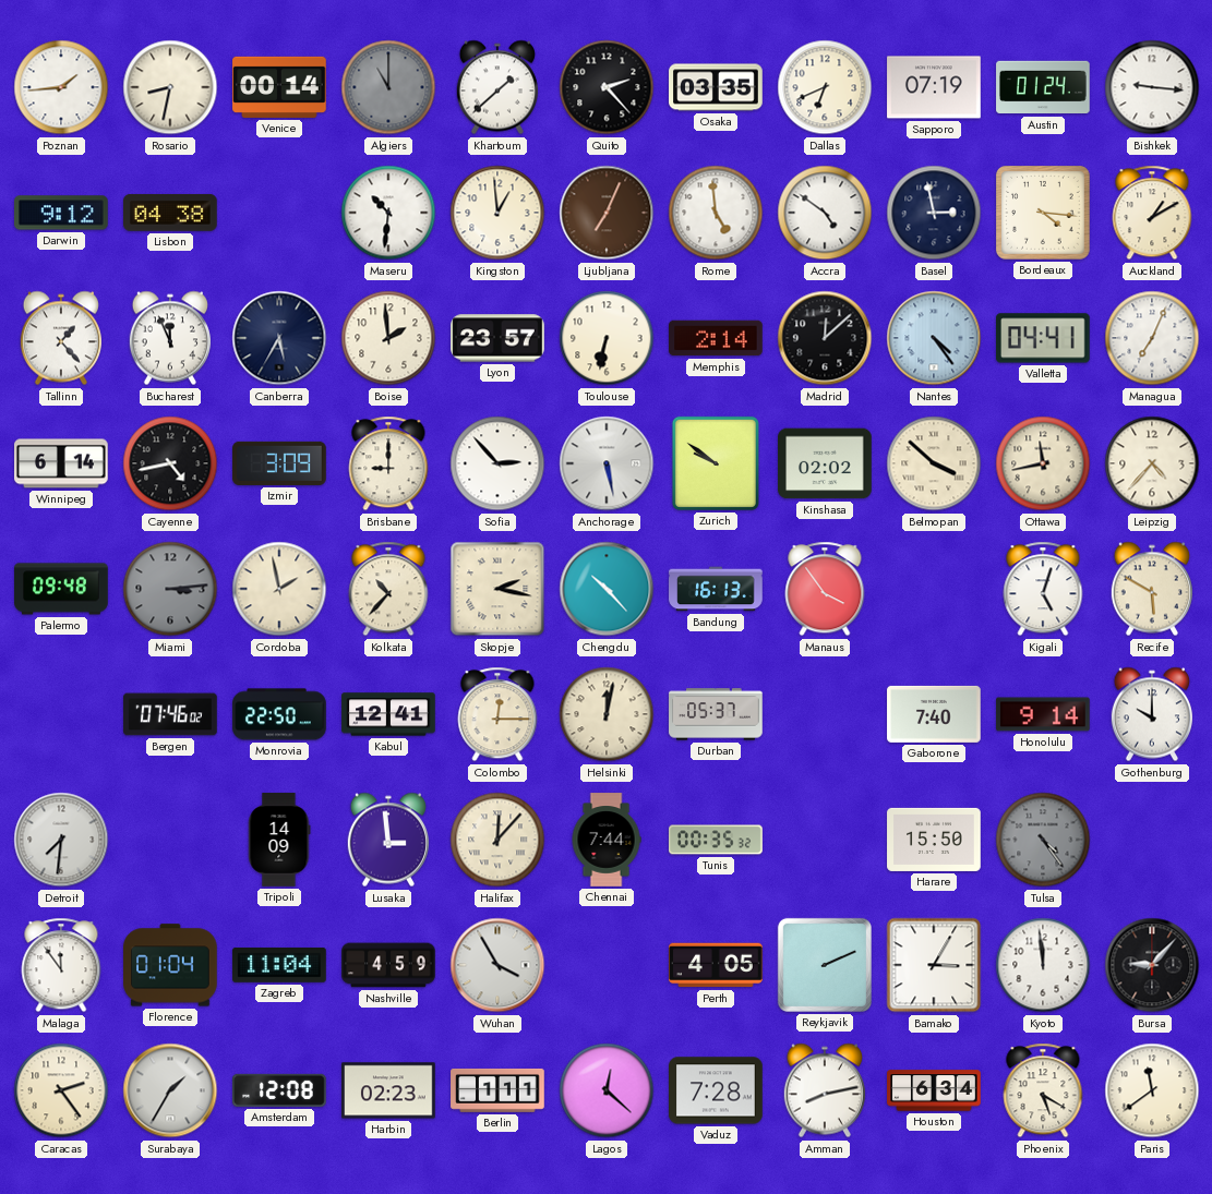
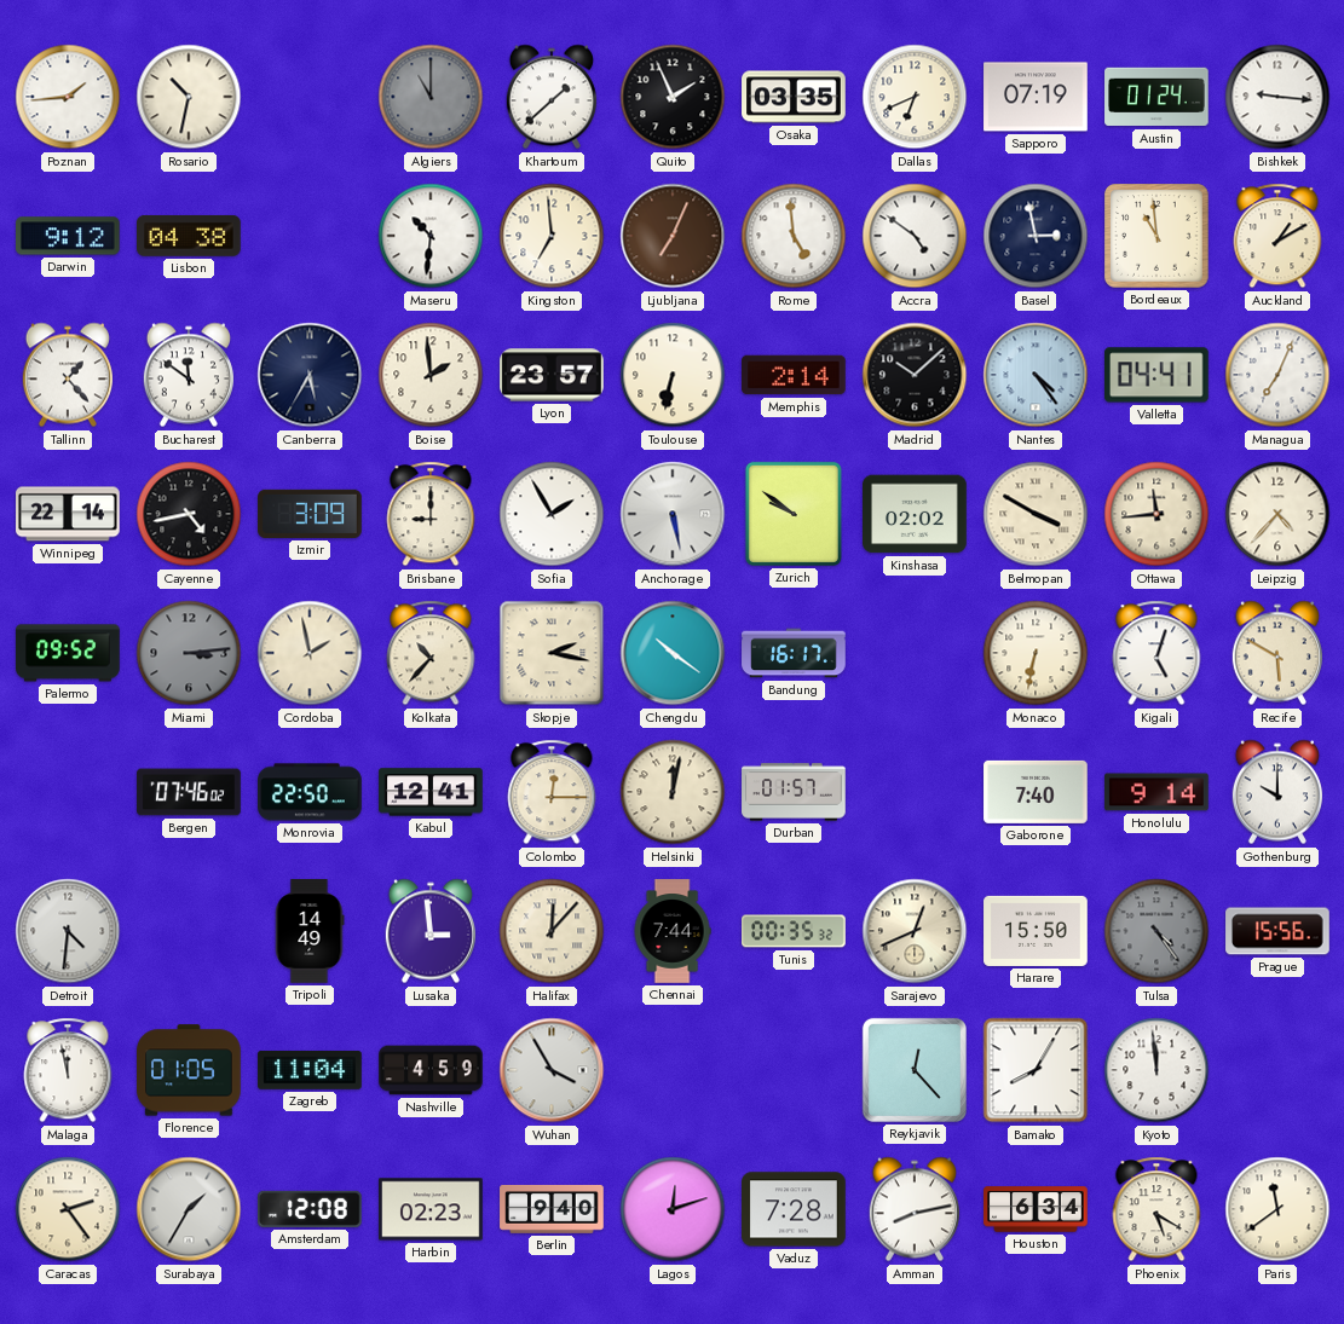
Rosario: 8:32 -> 10:32
Venice: 00:14 -> none
Quito: 2:23 -> 1:56
Kingston: 12:59 -> 6:59
Bordeaux: 4:16 -> 10:59
Bucharest: 11:56 -> 11:51
Madrid: 12:08 -> 10:08
Winnipeg: 6:14 -> 22:14
Sofia: 2:53 -> 1:55
Belmopan: 3:52 -> 3:50
Ottawa: 11:43 -> 11:44
Palermo: 09:48 -> 09:52
Chengdu: 10:23 -> 10:21
Bandung: 16:13 -> 16:17
Manaus: 3:54 -> none
Monaco: none -> 6:32
Durban: 05:37 -> 01:57
Detroit: 7:31 -> 4:31
Tripoli: 14:09 -> 14:49
Sarajevo: none -> 12:41
Prague: none -> 15:56
Malaga: 11:54 -> 11:58
Florence: 01:04 -> 01:05
Perth: 4:05 -> none
Reykjavik: 2:11 -> 12:23
Bamako: 3:05 -> 8:05
Bursa: 9:07 -> none
Berlin: 1:11 -> 9:40
Lagos: 12:22 -> 12:12
